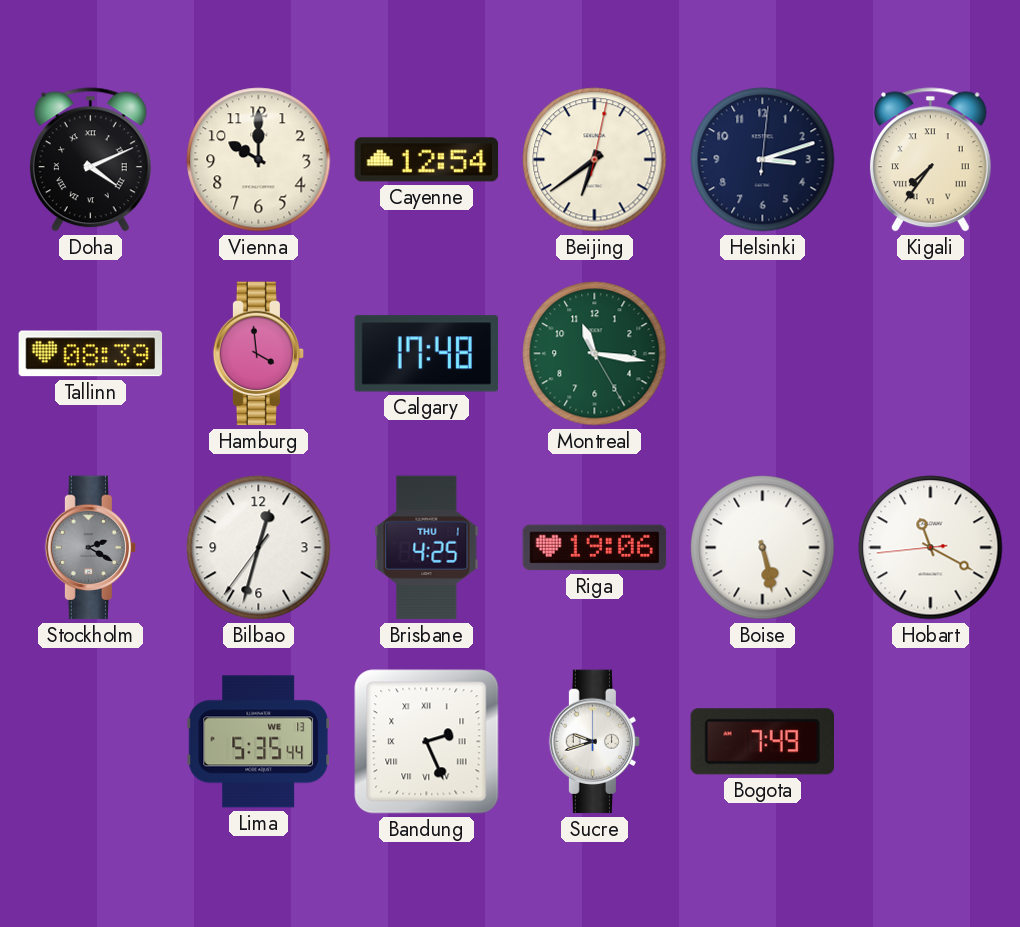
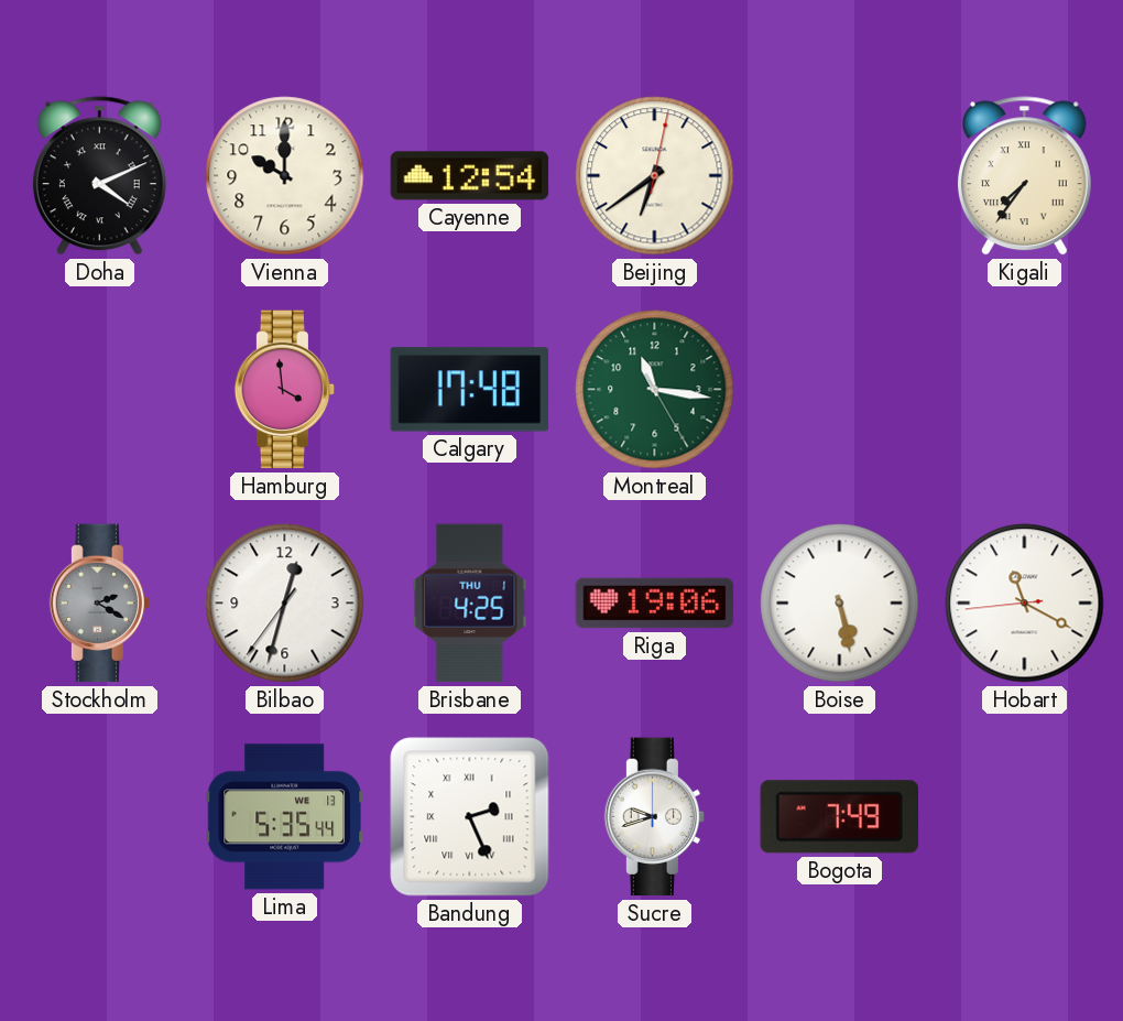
Helsinki: 3:12 -> none
Tallinn: 08:39 -> none
